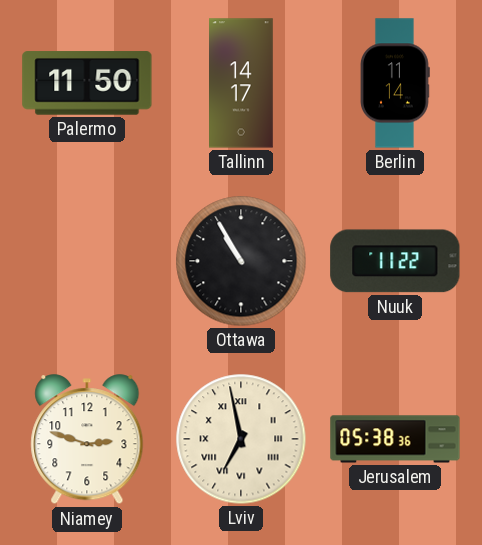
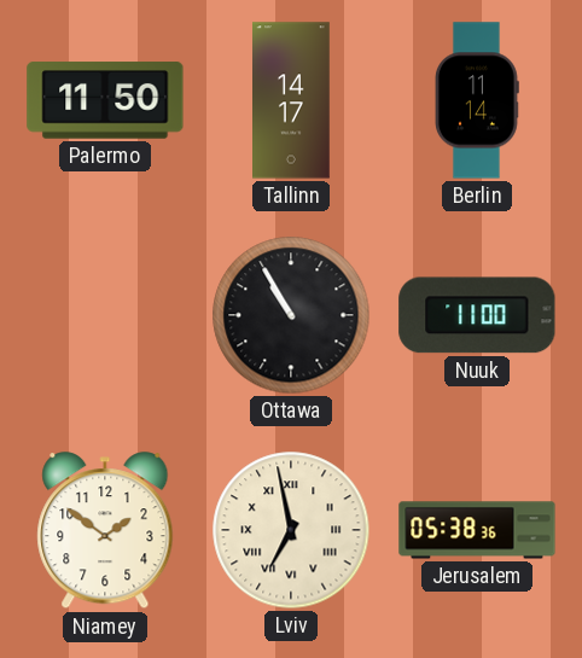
Nuuk: 11:22 -> 11:00
Niamey: 2:48 -> 1:51
